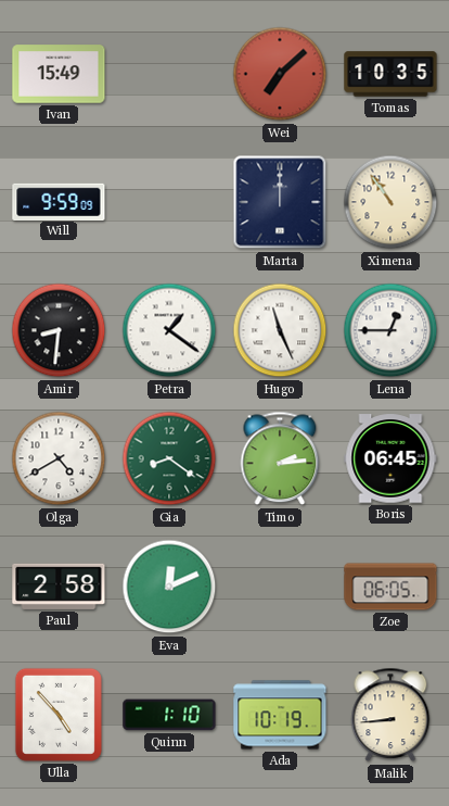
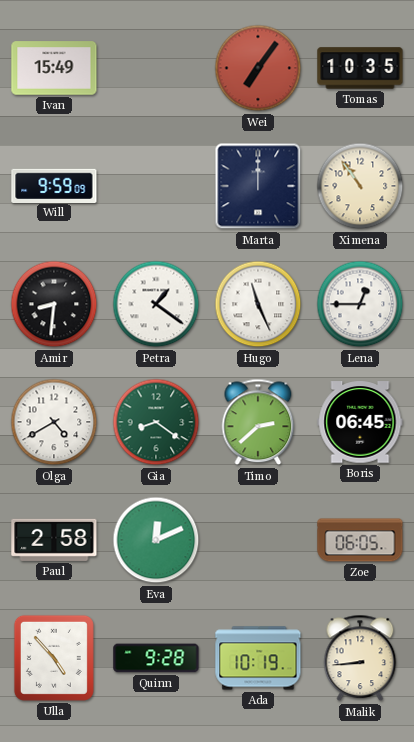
Wei: 7:08 -> 7:06
Timo: 2:14 -> 2:38
Quinn: 1:10 -> 9:28
